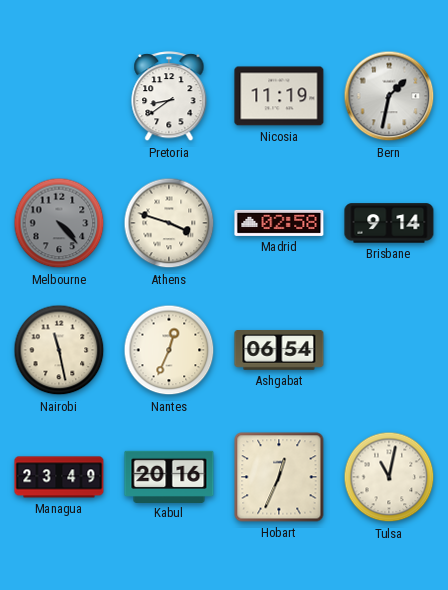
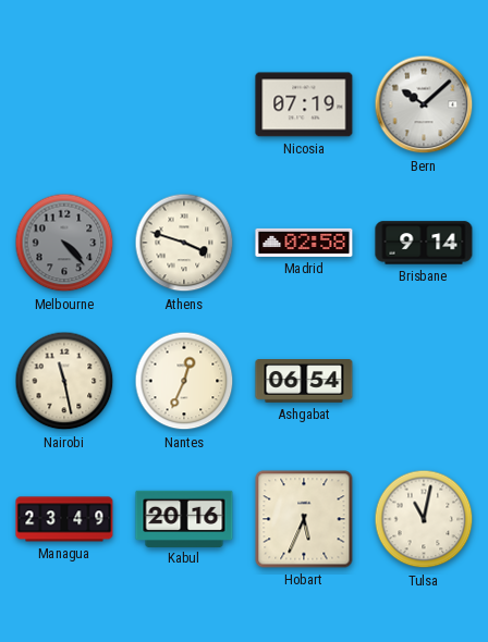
Pretoria: 8:39 -> none
Nicosia: 11:19 -> 07:19
Bern: 1:32 -> 10:08
Hobart: 12:34 -> 5:34
